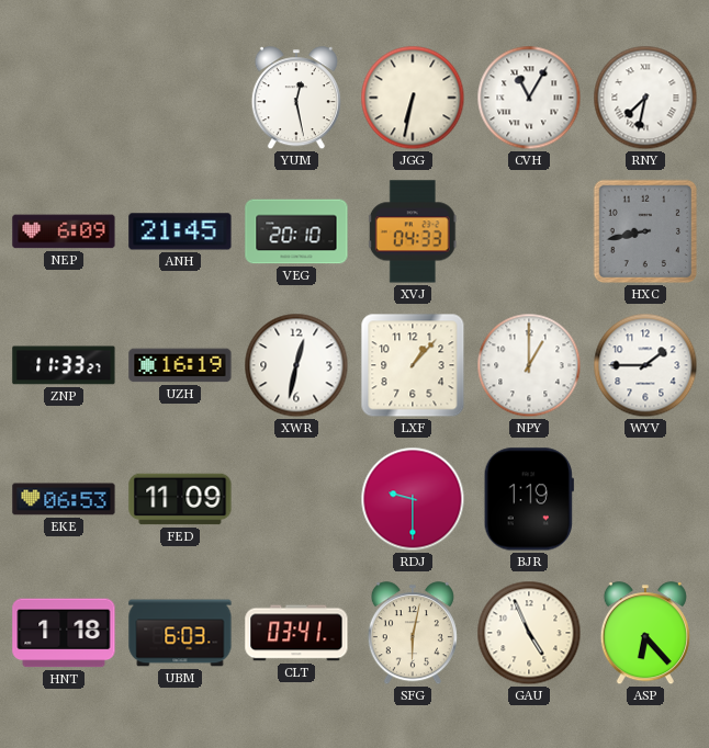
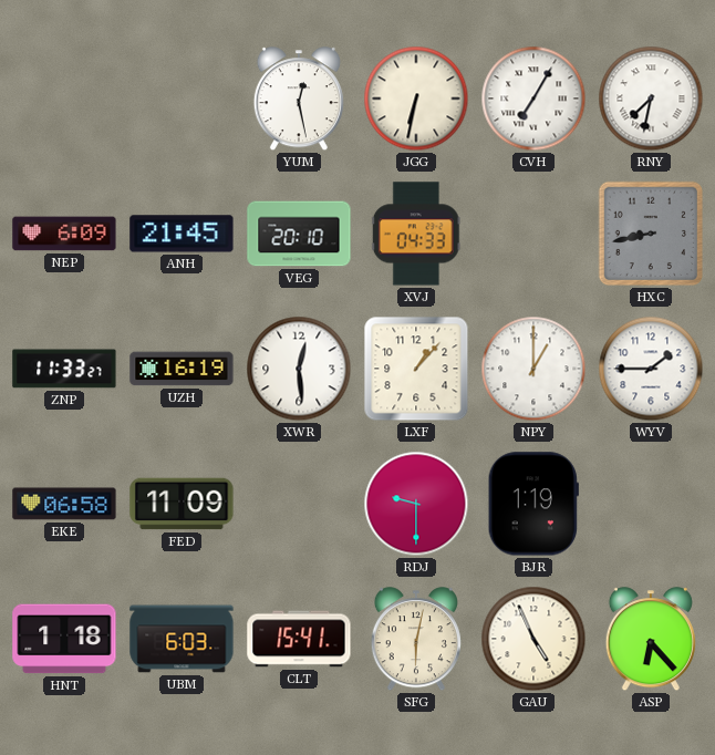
CVH: 11:05 -> 7:05
XWR: 12:32 -> 12:29
EKE: 06:53 -> 06:58
CLT: 03:41 -> 15:41
